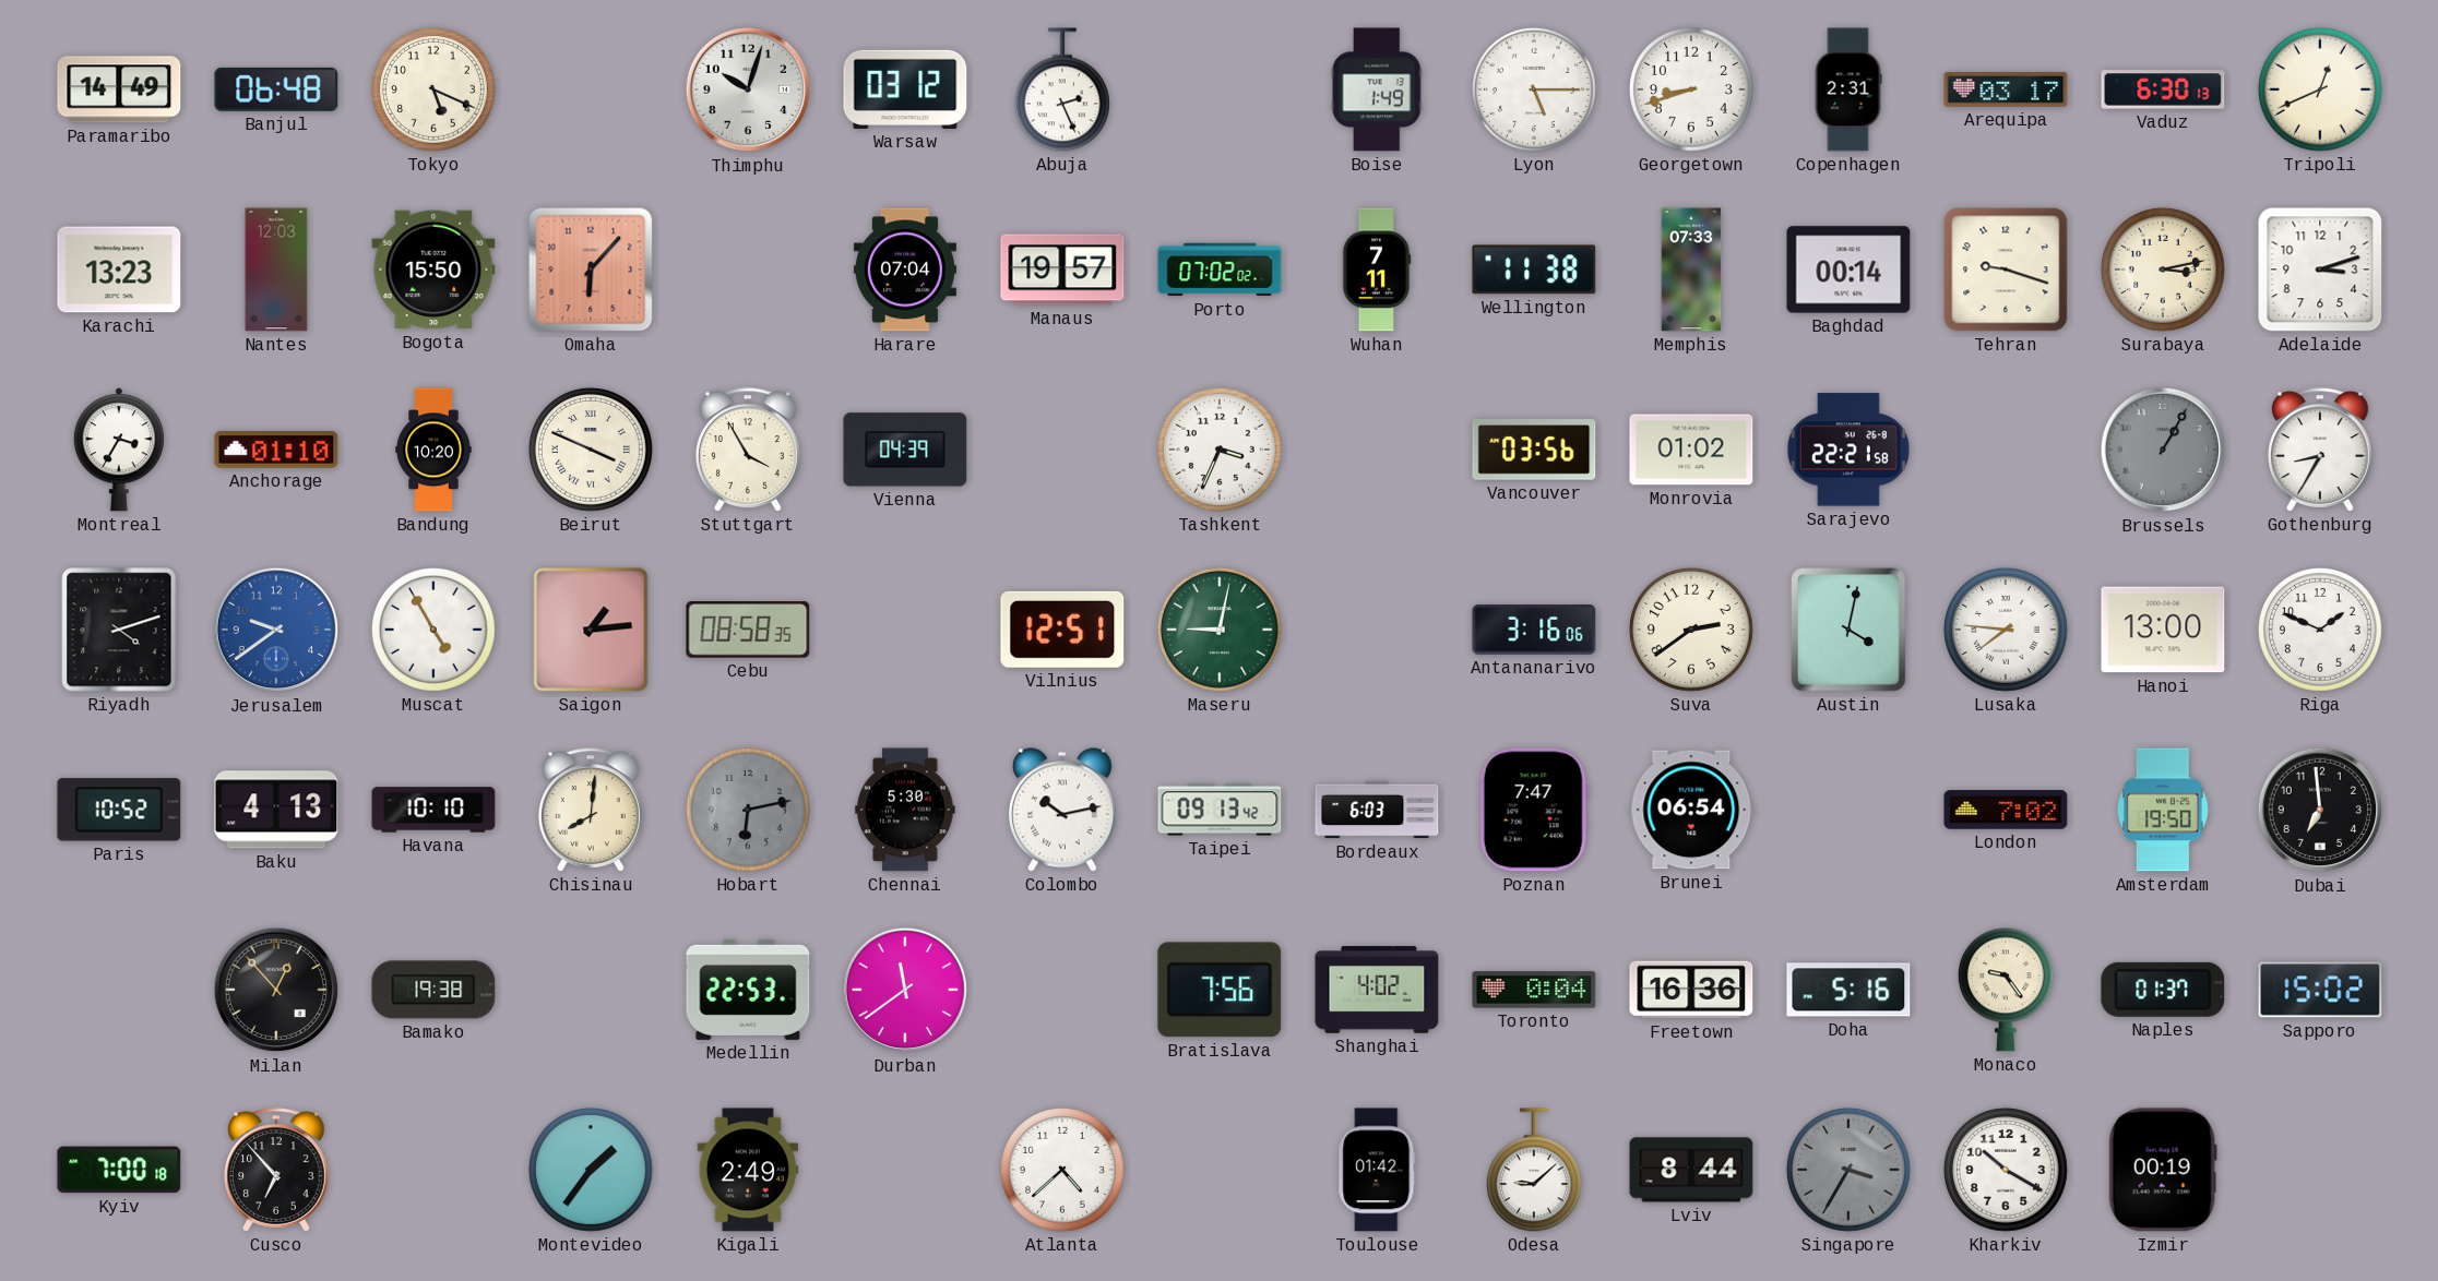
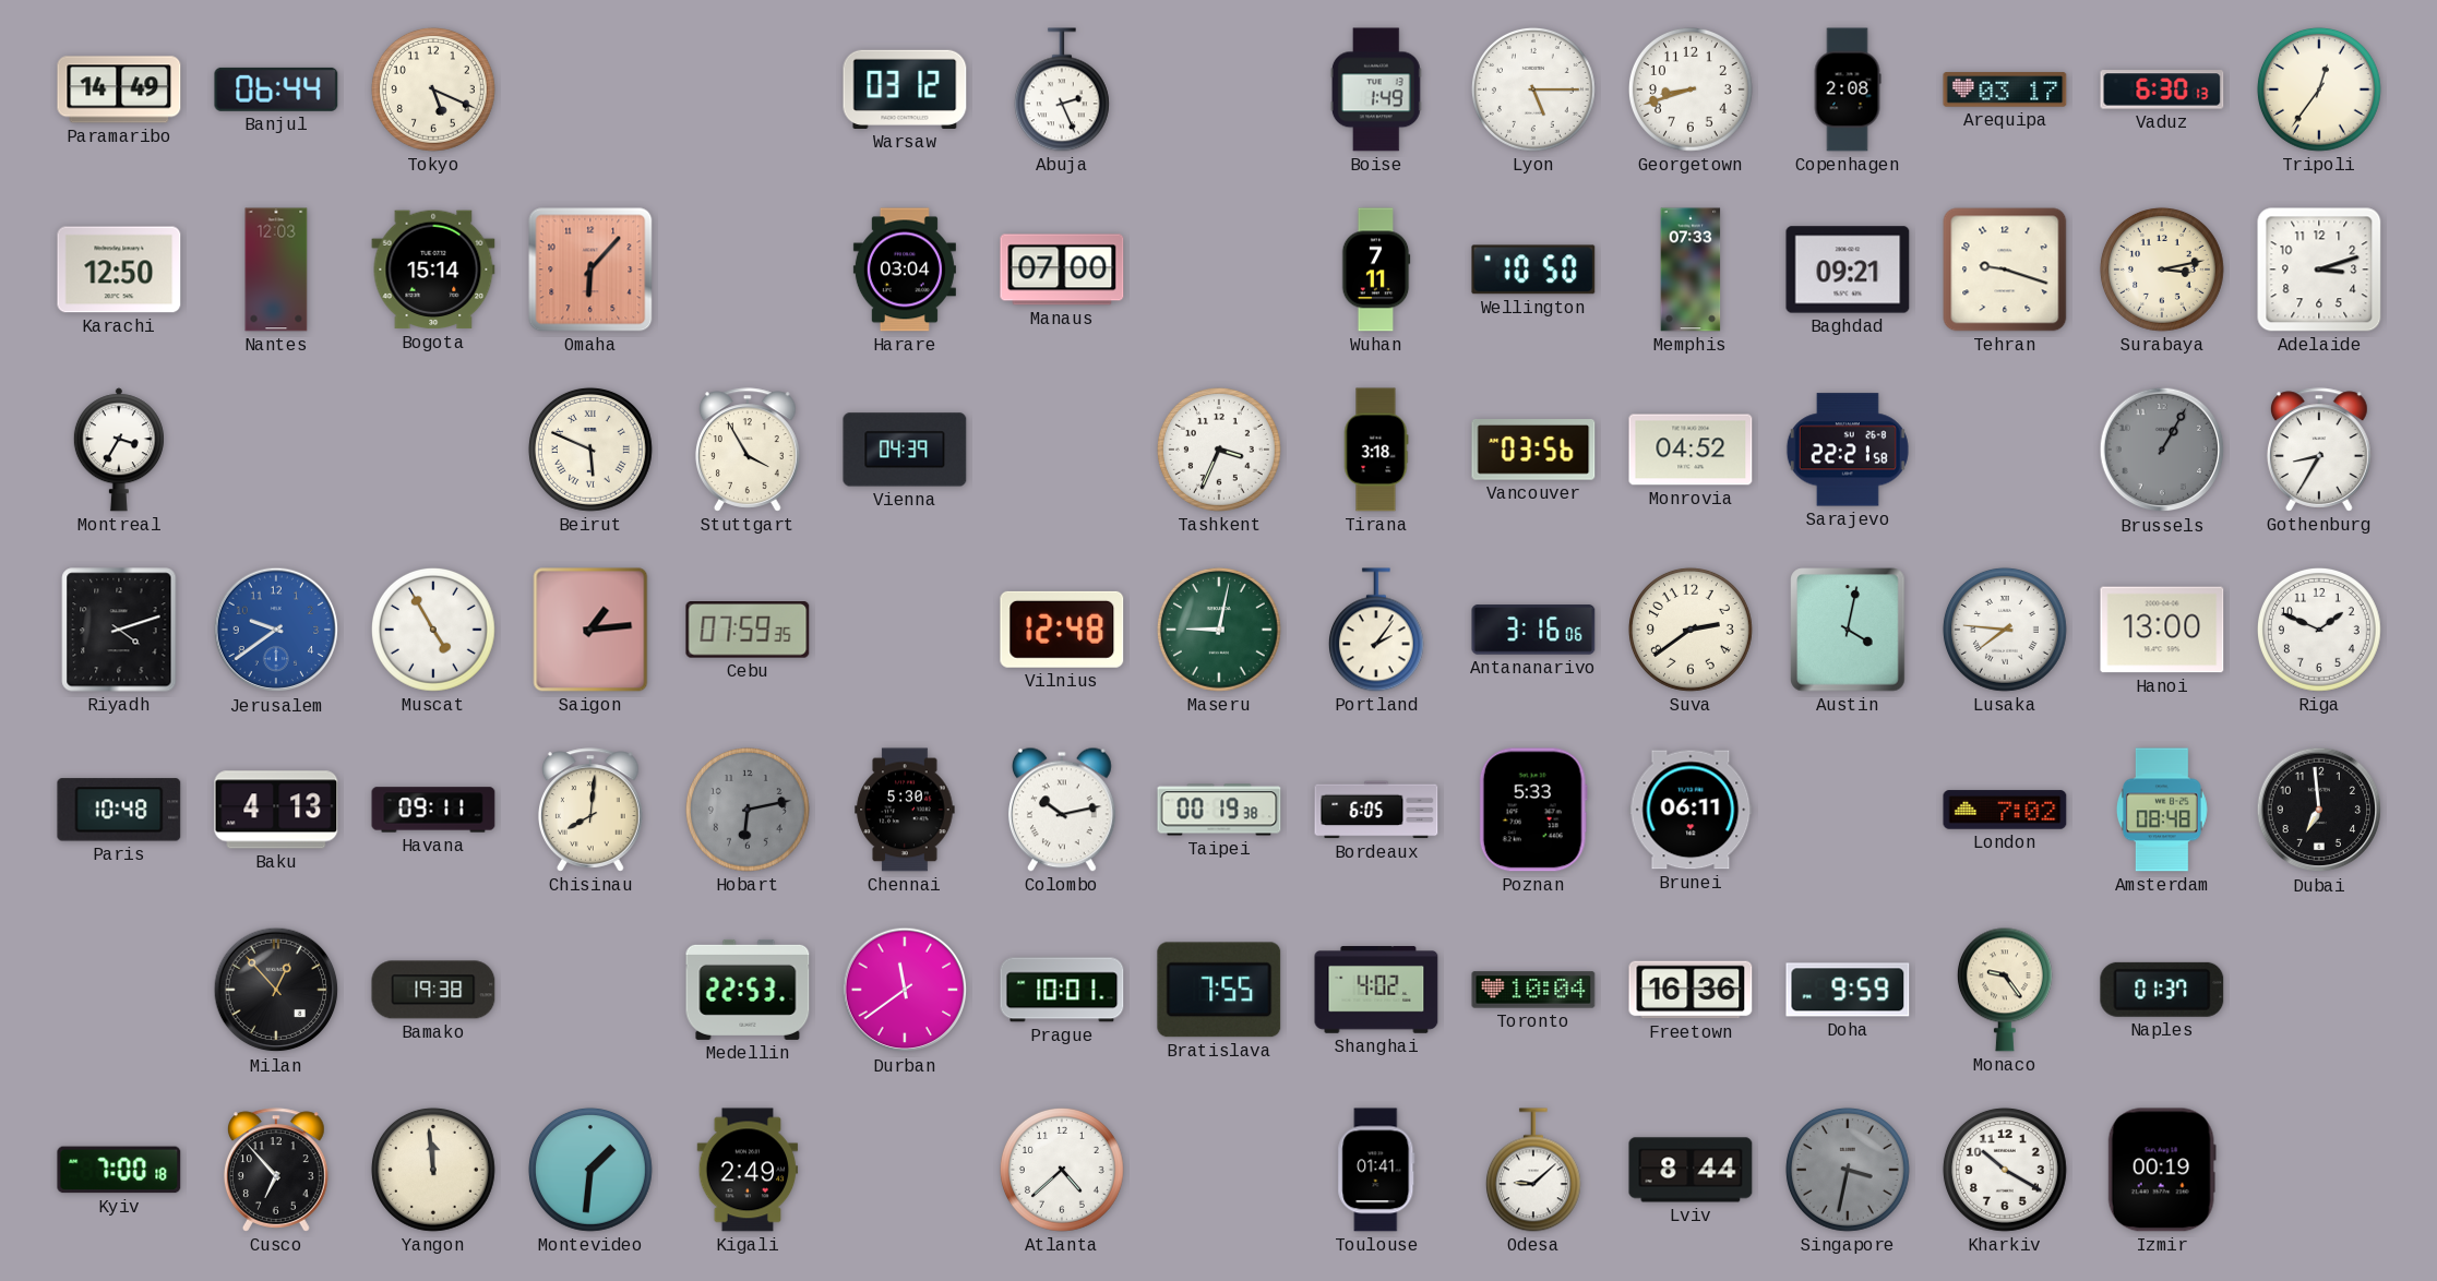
Banjul: 06:48 -> 06:44
Thimphu: 10:03 -> none
Copenhagen: 2:31 -> 2:08
Tripoli: 12:41 -> 12:36
Karachi: 13:23 -> 12:50
Bogota: 15:50 -> 15:14
Harare: 07:04 -> 03:04
Manaus: 19:57 -> 07:00
Porto: 07:02 -> none
Wellington: 11:38 -> 10:50
Baghdad: 00:14 -> 09:21
Anchorage: 01:10 -> none
Bandung: 10:20 -> none
Beirut: 3:49 -> 5:49
Tirana: none -> 3:18
Monrovia: 01:02 -> 04:52
Cebu: 08:58 -> 07:59
Vilnius: 12:51 -> 12:48
Portland: none -> 2:06
Paris: 10:52 -> 10:48
Havana: 10:10 -> 09:11
Taipei: 09:13 -> 00:19
Bordeaux: 6:03 -> 6:05
Poznan: 7:47 -> 5:33
Brunei: 06:54 -> 06:11
Amsterdam: 19:50 -> 08:48
Prague: none -> 10:01
Bratislava: 7:56 -> 7:55
Toronto: 0:04 -> 10:04
Doha: 5:16 -> 9:59
Sapporo: 15:02 -> none
Yangon: none -> 11:59
Montevideo: 1:36 -> 1:31
Toulouse: 01:42 -> 01:41
Singapore: 3:35 -> 3:32
